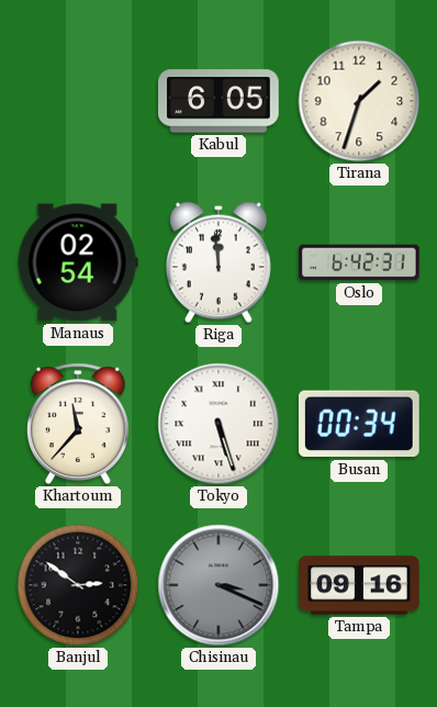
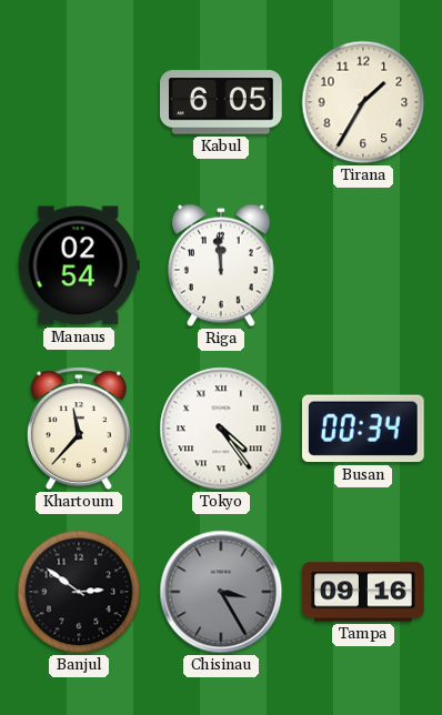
Tirana: 1:33 -> 1:35
Oslo: 6:42 -> none
Tokyo: 5:27 -> 4:24
Chisinau: 3:19 -> 3:25
